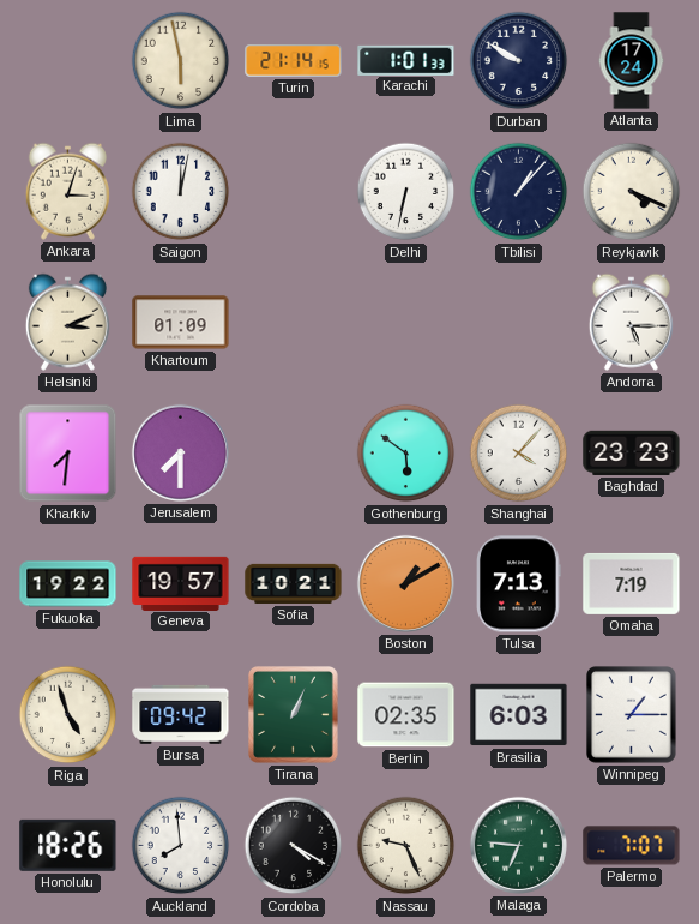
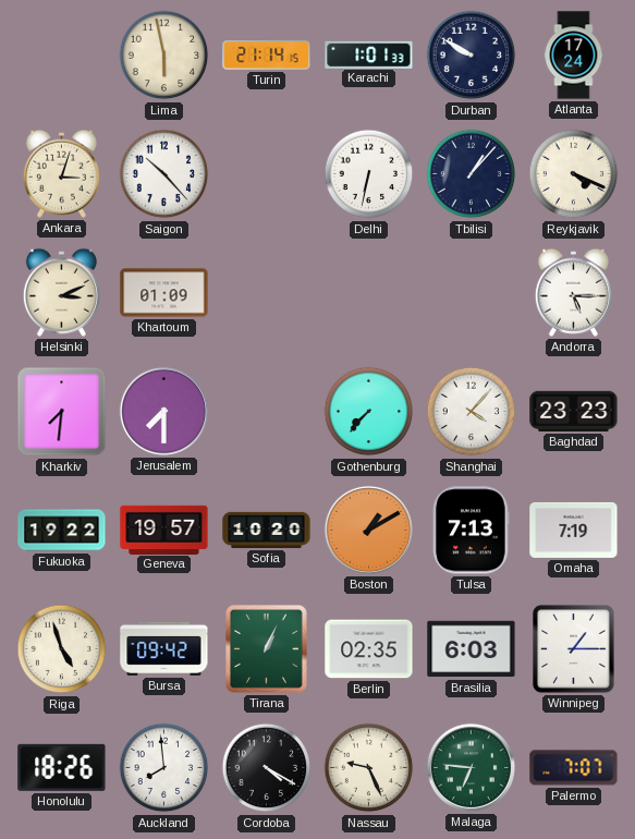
Saigon: 12:02 -> 10:23
Gothenburg: 5:51 -> 7:37
Sofia: 10:21 -> 10:20
